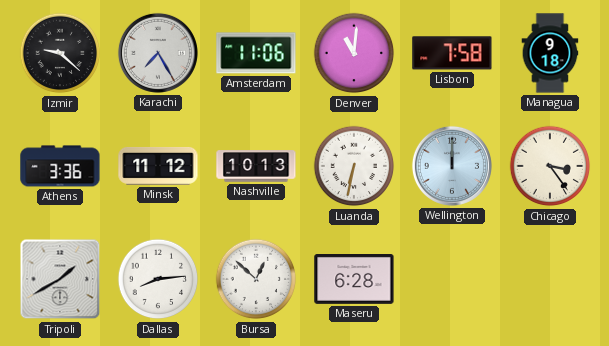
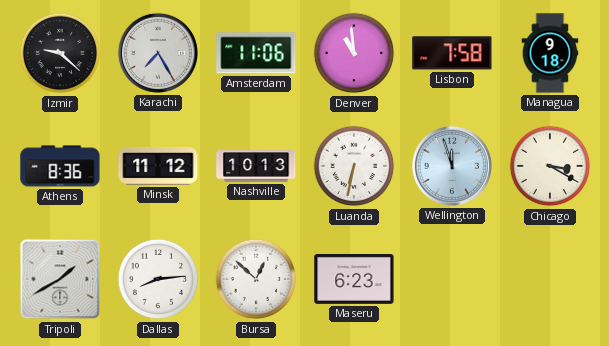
Denver: 11:01 -> 10:59
Athens: 3:36 -> 8:36
Wellington: 12:00 -> 11:57
Chicago: 3:24 -> 3:20
Maseru: 6:28 -> 6:23
